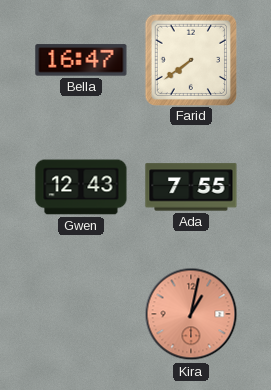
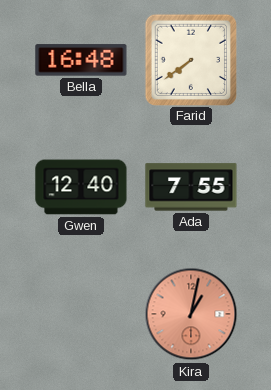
Bella: 16:47 -> 16:48
Gwen: 12:43 -> 12:40
